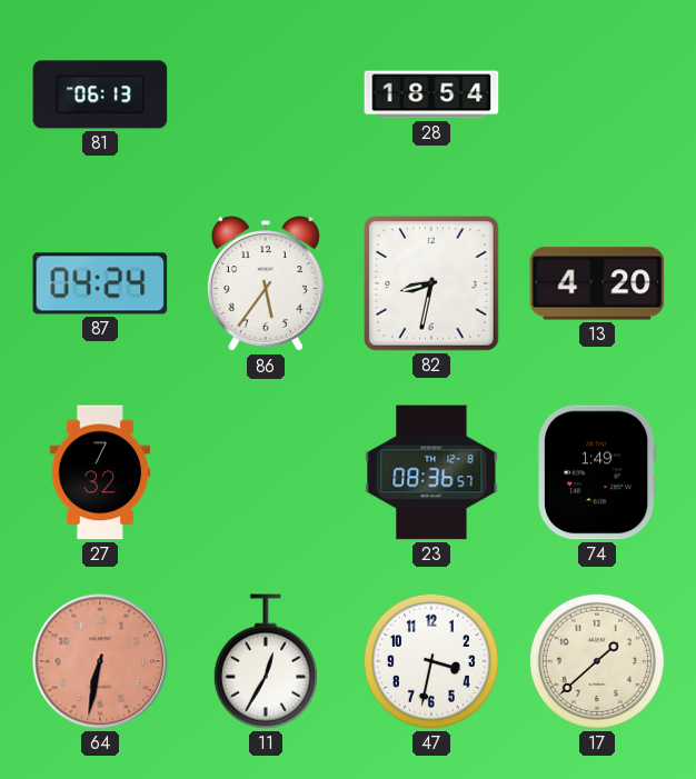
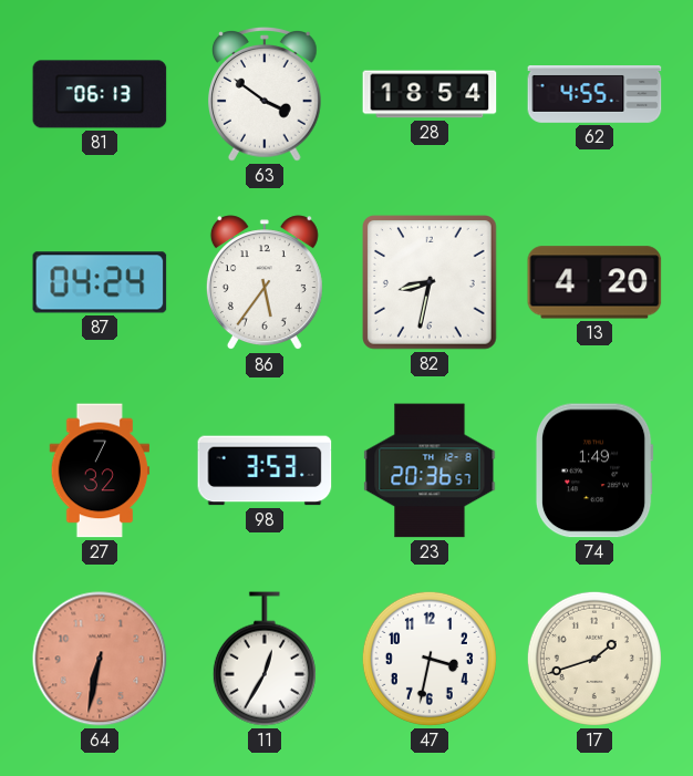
63: none -> 3:51
62: none -> 4:55
98: none -> 3:53
23: 08:36 -> 20:36
17: 1:38 -> 1:42
